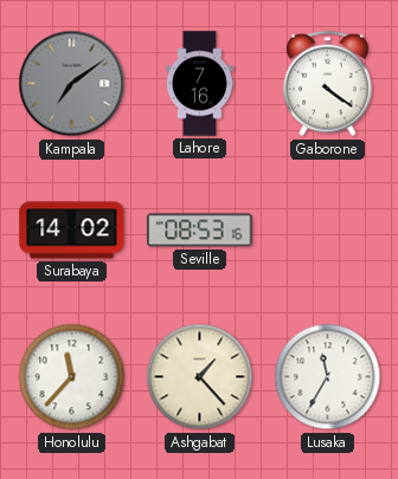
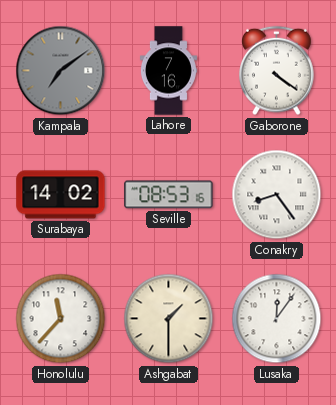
Conakry: none -> 8:24
Ashgabat: 1:23 -> 1:30
Lusaka: 11:35 -> 12:06
